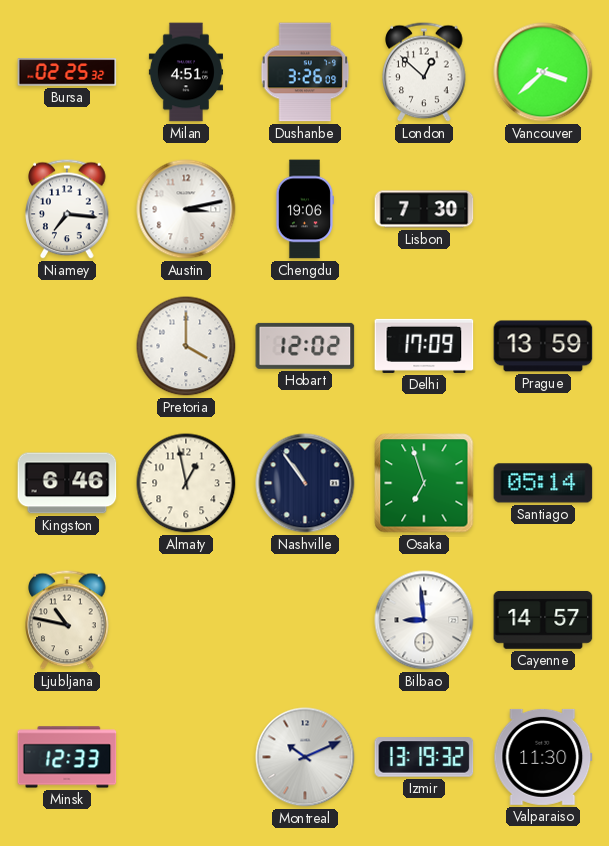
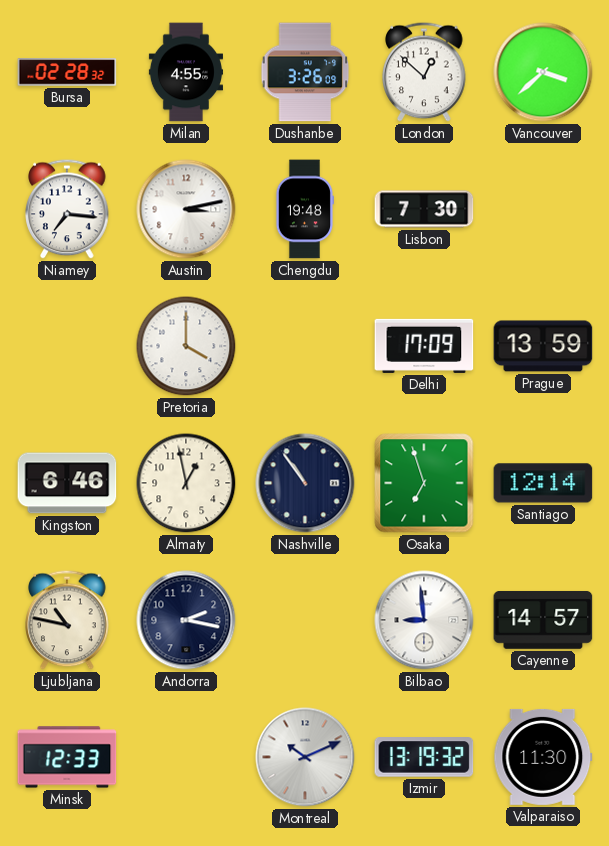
Bursa: 02:25 -> 02:28
Milan: 4:51 -> 4:55
Chengdu: 19:06 -> 19:48
Hobart: 12:02 -> none
Santiago: 05:14 -> 12:14
Andorra: none -> 2:17
